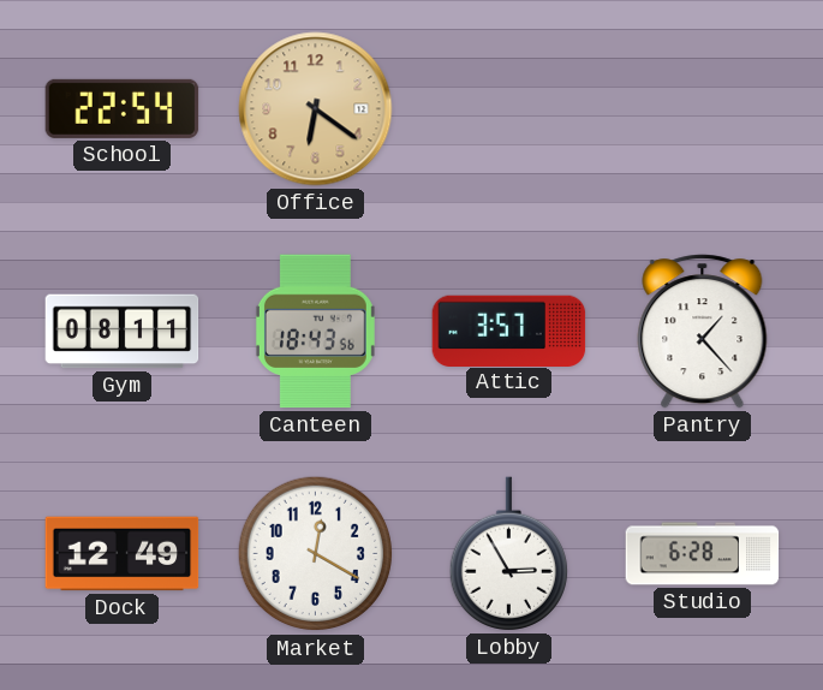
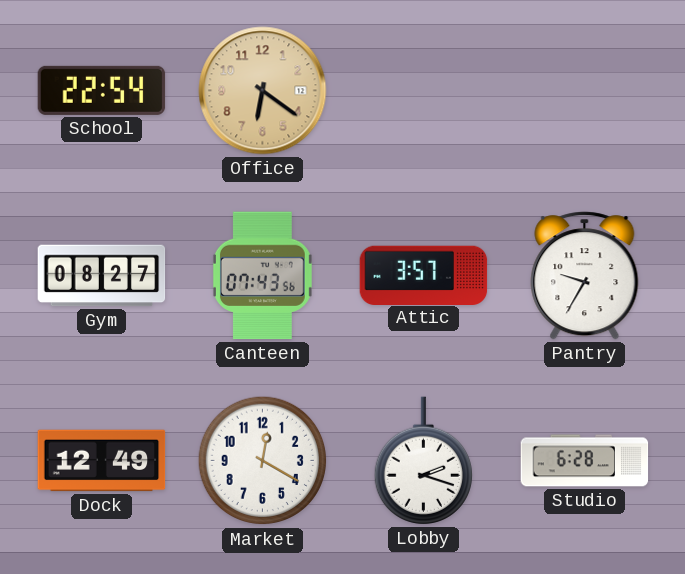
Gym: 08:11 -> 08:27
Canteen: 18:43 -> 07:43
Pantry: 1:23 -> 9:35
Lobby: 2:55 -> 2:18
